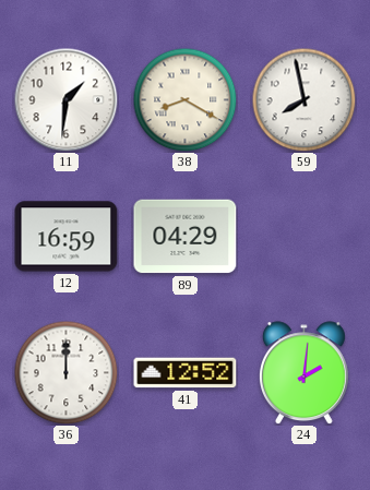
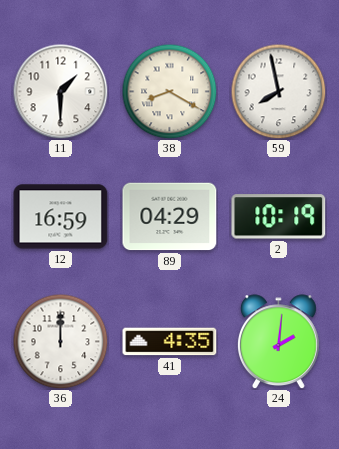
11: 1:31 -> 1:30
2: none -> 10:19
41: 12:52 -> 4:35
